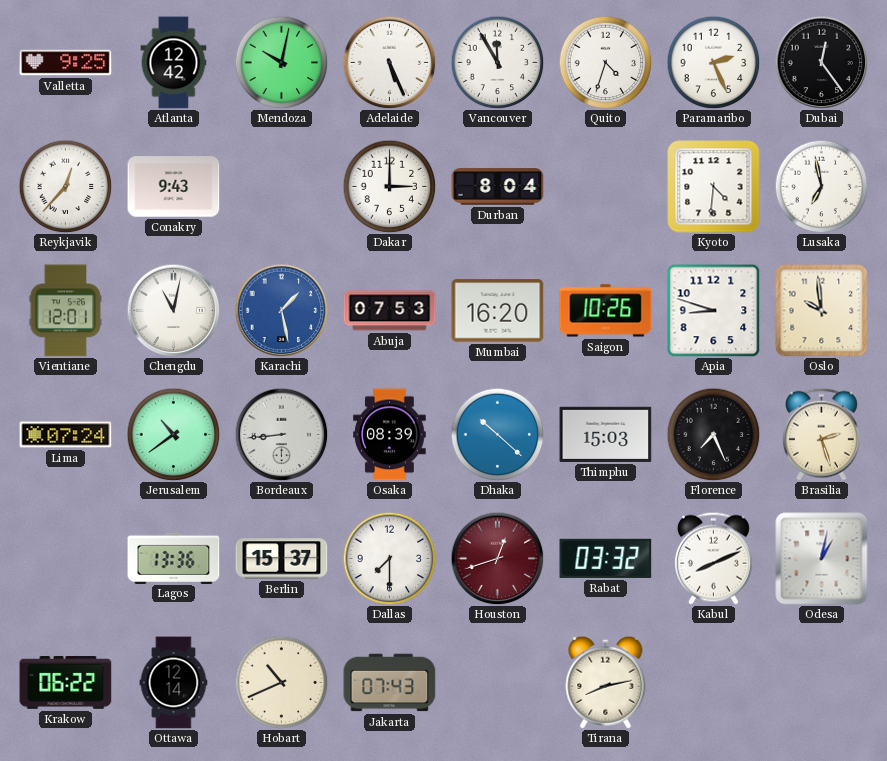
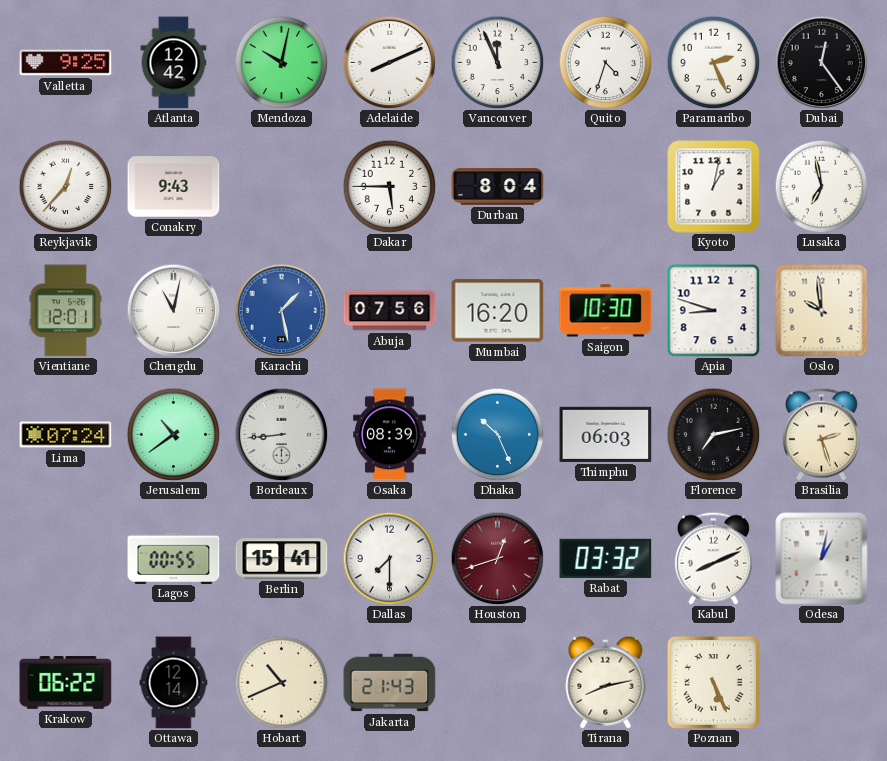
Adelaide: 5:26 -> 8:11
Vancouver: 11:55 -> 11:56
Dakar: 3:00 -> 5:45
Kyoto: 4:31 -> 1:02
Abuja: 07:53 -> 07:56
Saigon: 10:26 -> 10:30
Dhaka: 10:22 -> 10:26
Thimphu: 15:03 -> 06:03
Florence: 7:26 -> 7:13
Lagos: 13:36 -> 00:55
Berlin: 15:37 -> 15:41
Jakarta: 07:43 -> 21:43
Poznan: none -> 5:26
